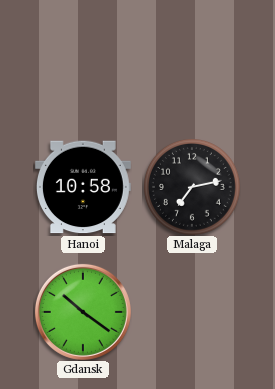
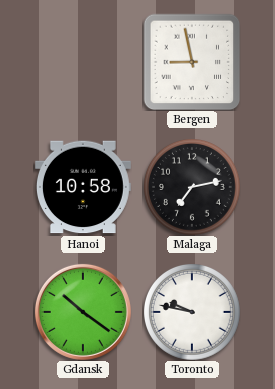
Bergen: none -> 8:58
Toronto: none -> 9:47
